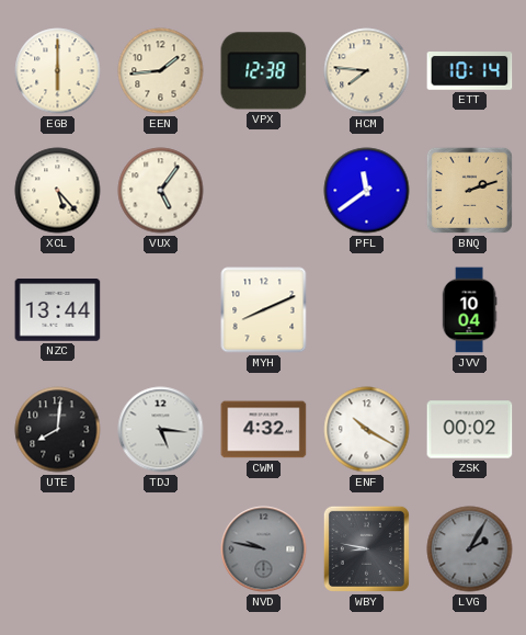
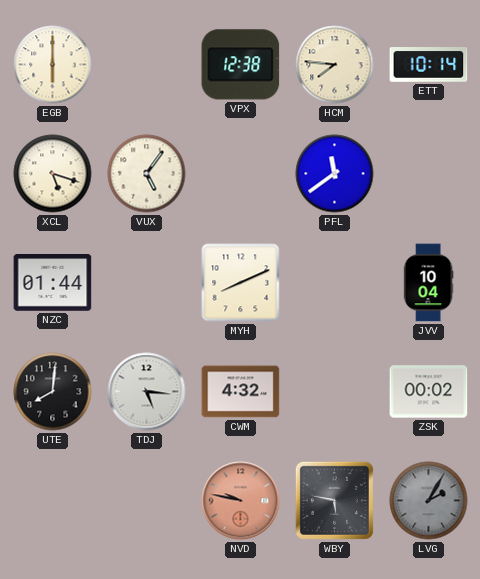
EEN: 1:44 -> none
XCL: 5:23 -> 5:18
BNQ: 2:12 -> none
NZC: 13:44 -> 01:44
ENF: 10:20 -> none
NVD dial: grey -> salmon
WBY: 8:47 -> 5:47
